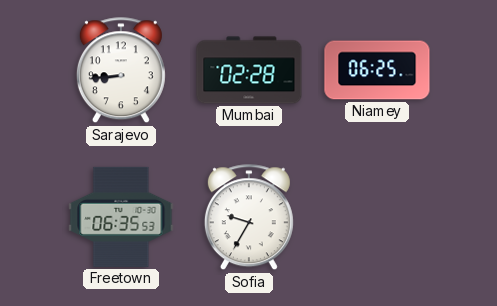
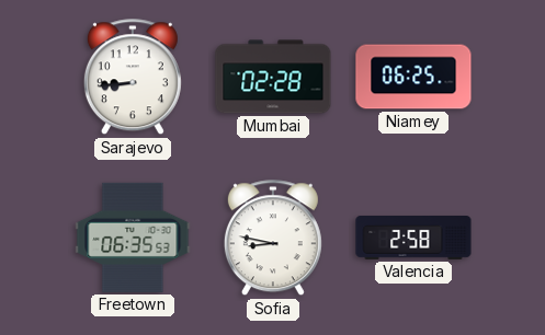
Sofia: 9:35 -> 8:47
Valencia: none -> 2:58
